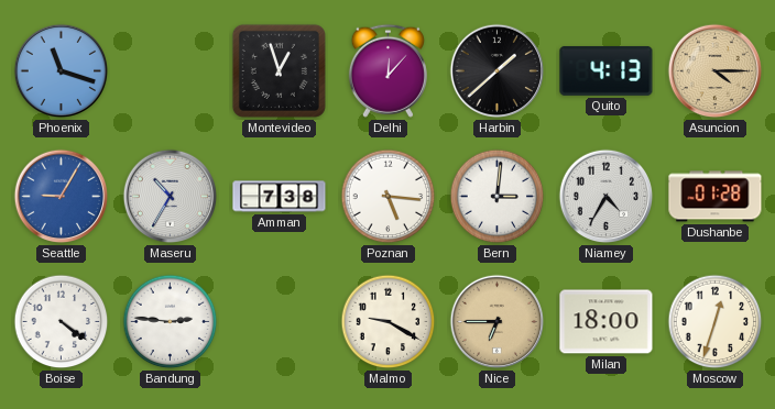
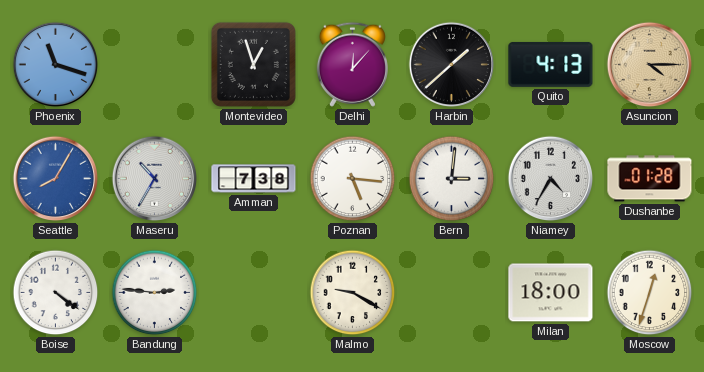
Seattle: 9:05 -> 8:05
Nice: 6:45 -> none
